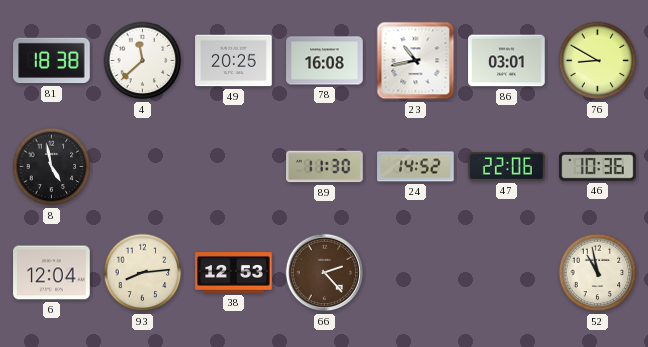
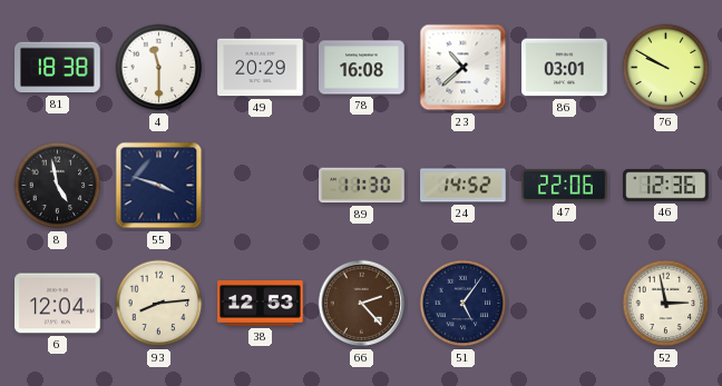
4: 11:38 -> 11:30
49: 20:25 -> 20:29
23: 10:43 -> 10:38
76: 8:50 -> 9:50
55: none -> 3:48
46: 10:36 -> 12:36
51: none -> 5:06
52: 10:58 -> 2:58
